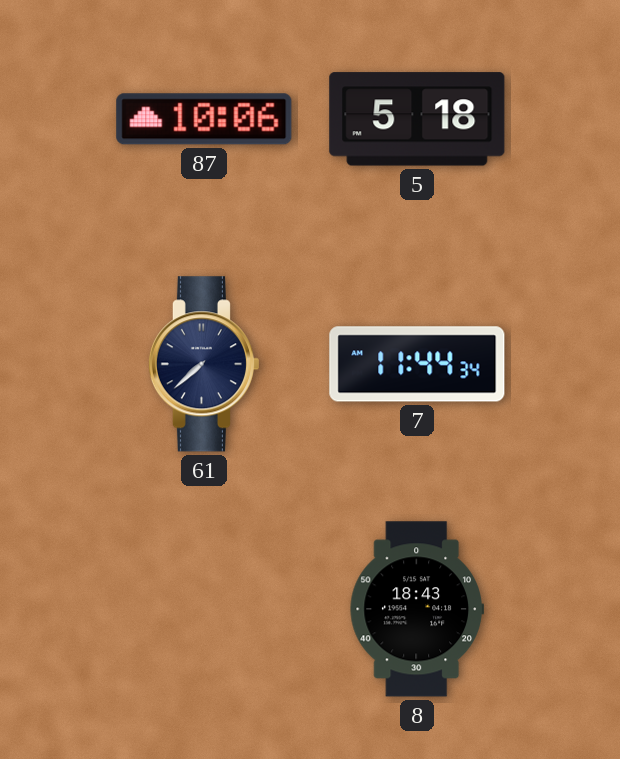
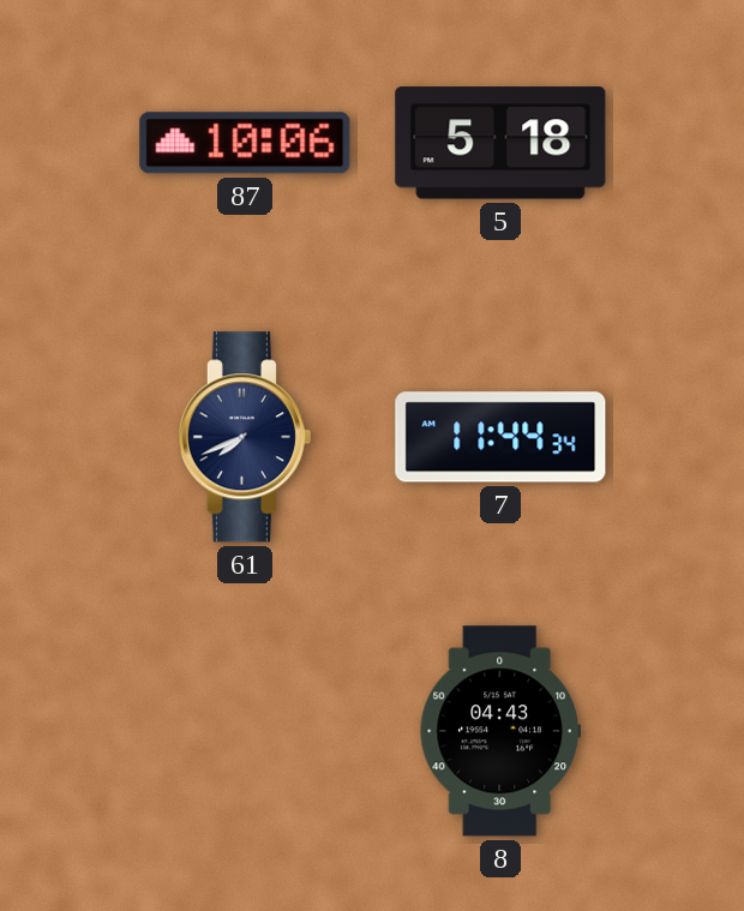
61: 7:38 -> 7:41
8: 18:43 -> 04:43
